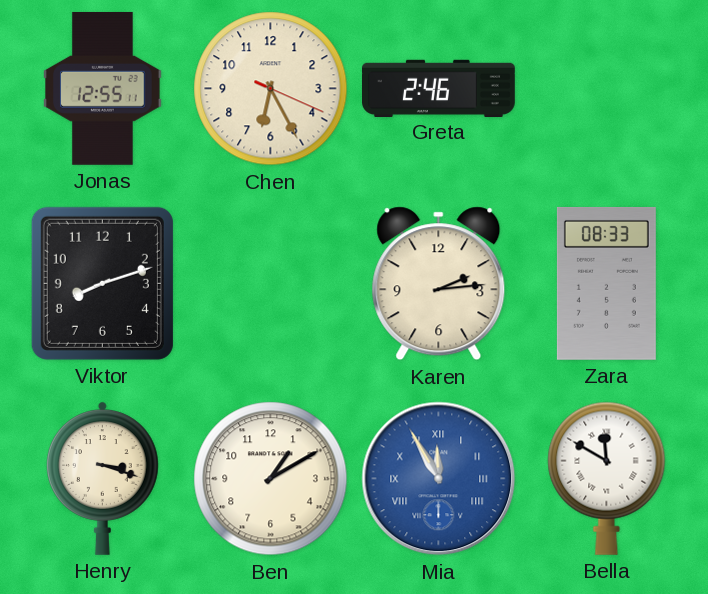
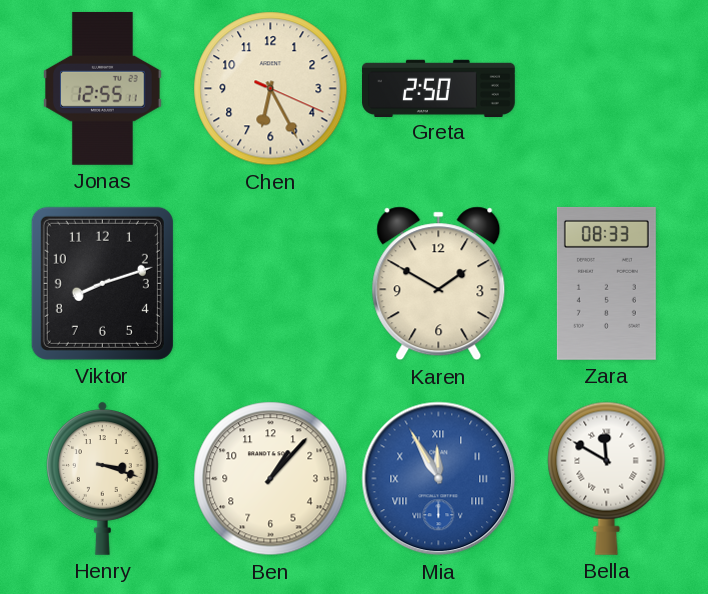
Greta: 2:46 -> 2:50
Karen: 2:14 -> 1:50
Ben: 1:10 -> 1:07
